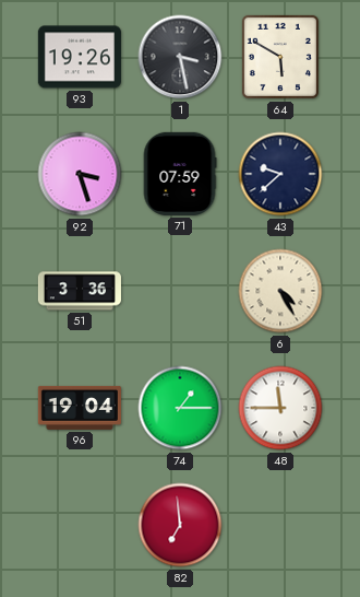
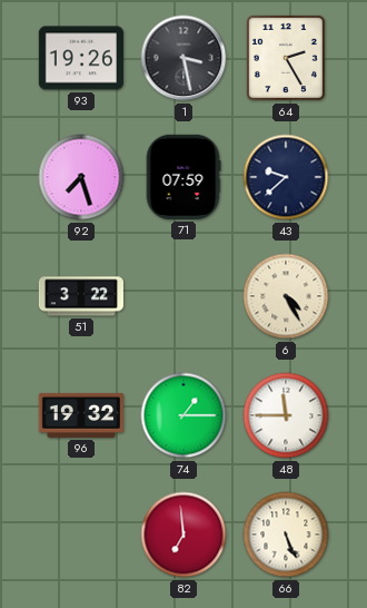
64: 5:50 -> 2:25
92: 3:27 -> 7:27
51: 3:36 -> 3:22
96: 19:04 -> 19:32
66: none -> 5:26
